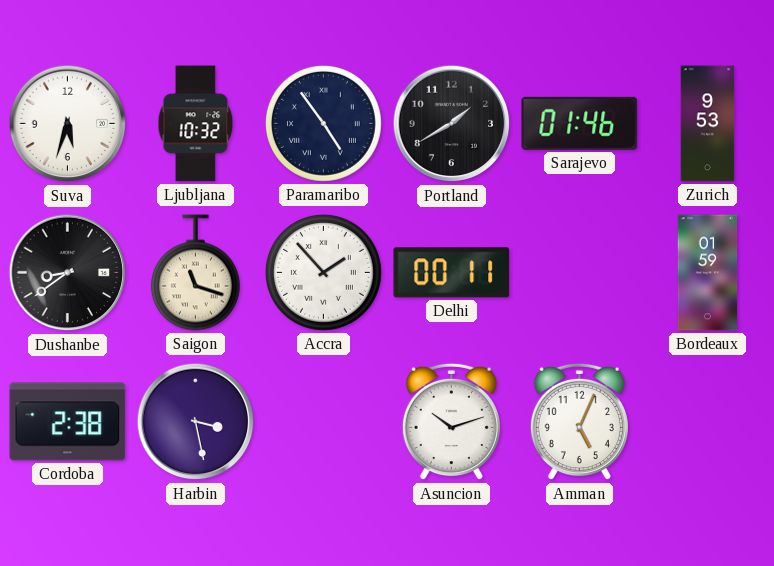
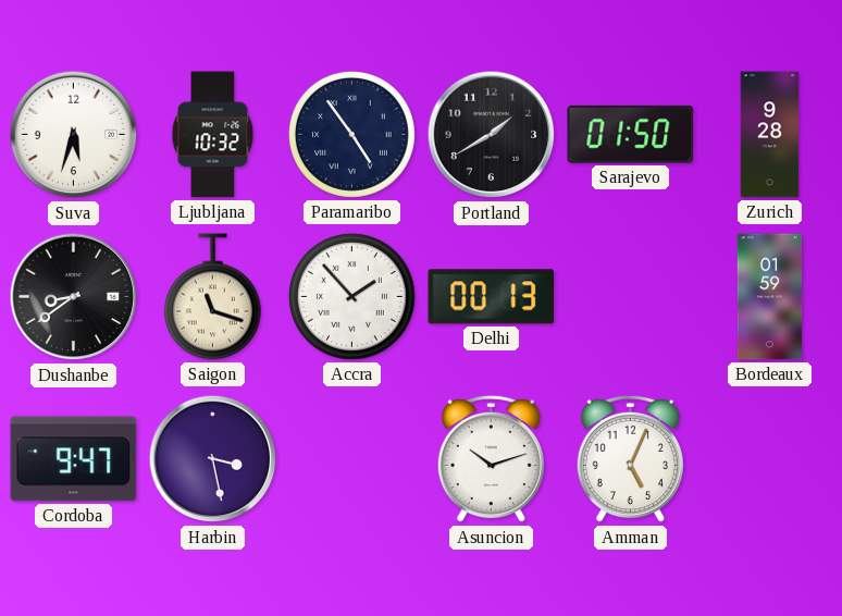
Sarajevo: 01:46 -> 01:50
Zurich: 9:53 -> 9:28
Delhi: 00:11 -> 00:13
Cordoba: 2:38 -> 9:47
